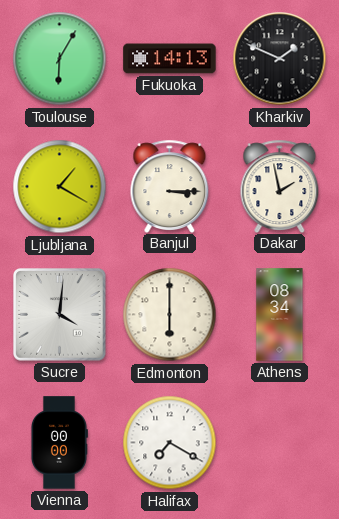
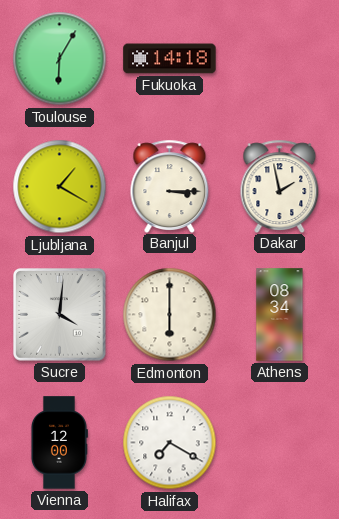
Fukuoka: 14:13 -> 14:18
Kharkiv: 1:49 -> none
Vienna: 00:00 -> 12:00
